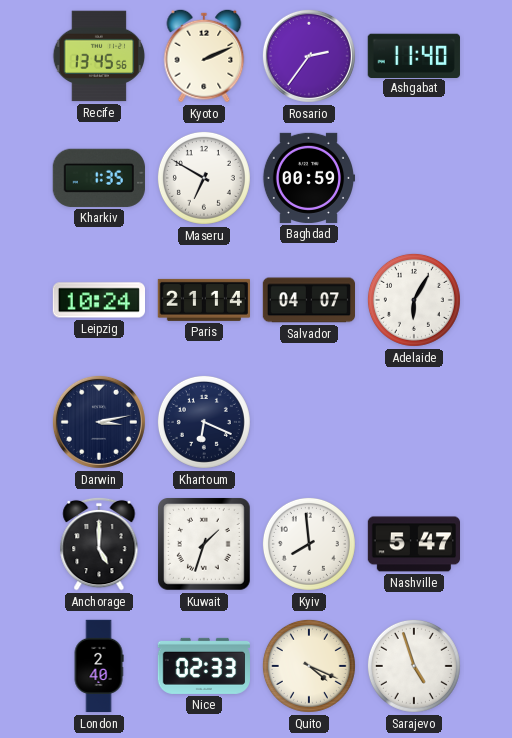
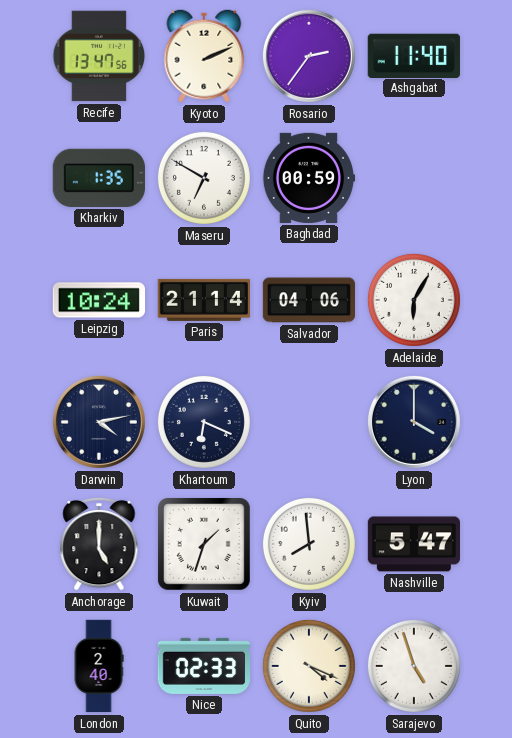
Recife: 13:45 -> 13:47
Salvador: 04:07 -> 04:06
Darwin: 3:13 -> 4:13
Lyon: none -> 4:00
